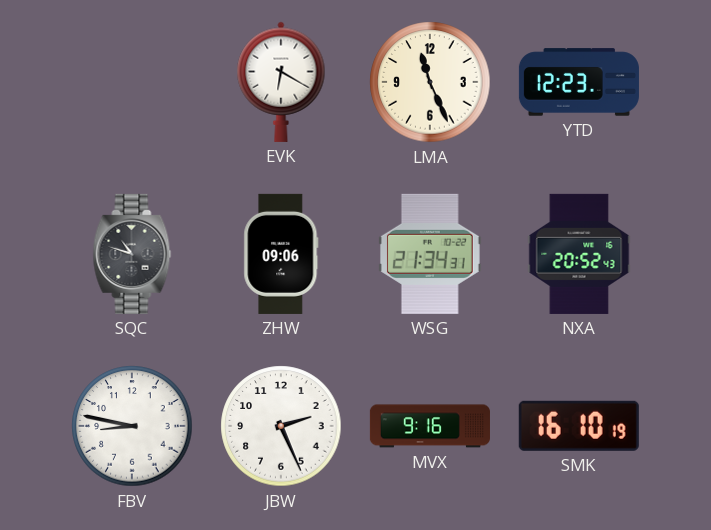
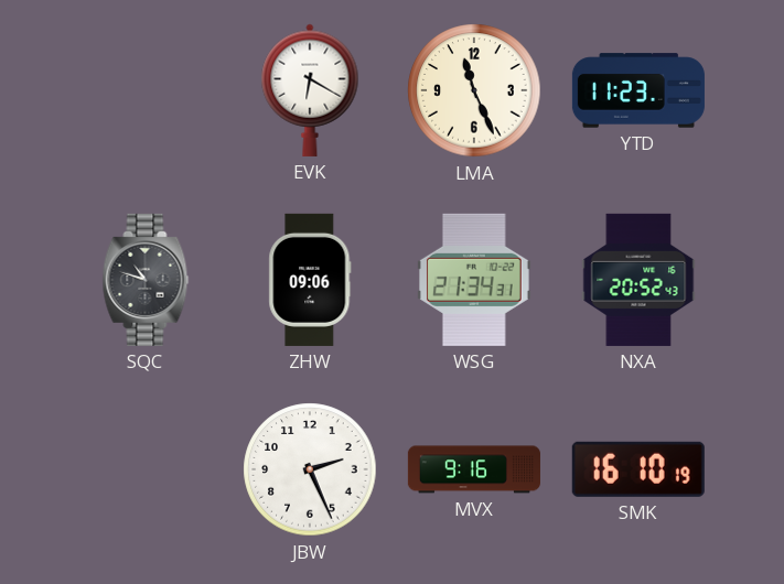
YTD: 12:23 -> 11:23
FBV: 8:47 -> none
